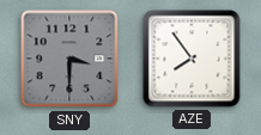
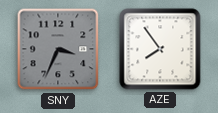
SNY: 3:30 -> 3:34
